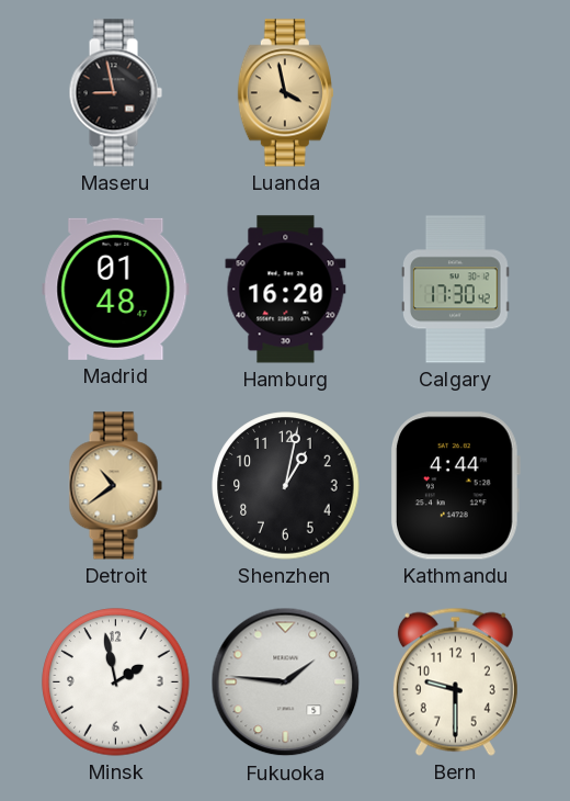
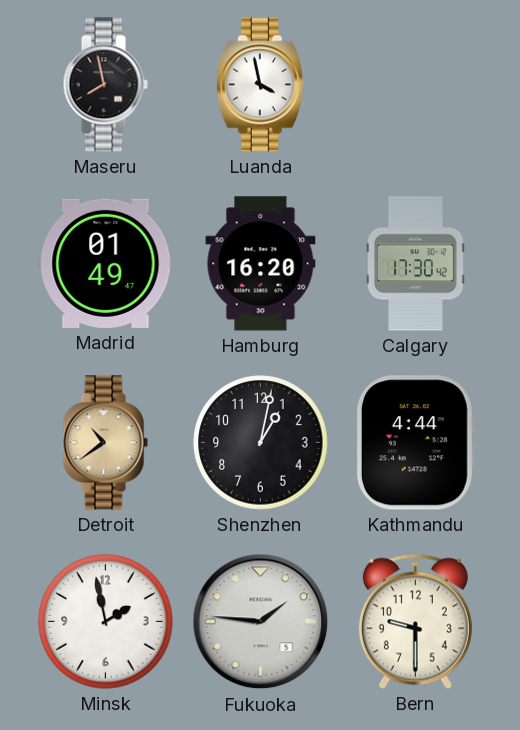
Maseru: 8:58 -> 7:58
Luanda dial: champagne -> white
Madrid: 01:48 -> 01:49
